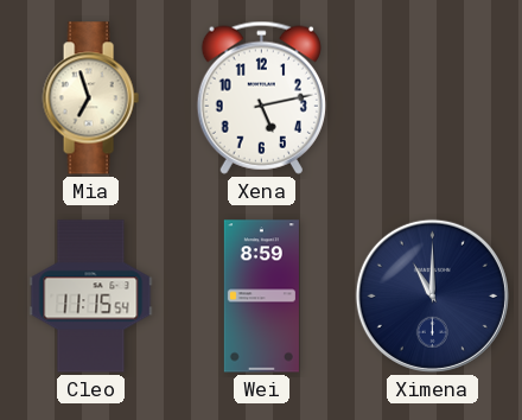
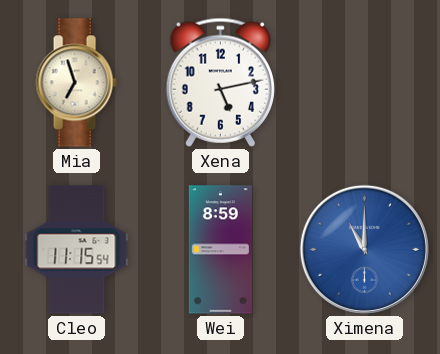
Ximena dial: navy -> blue
